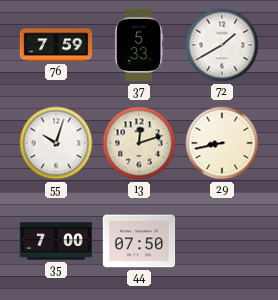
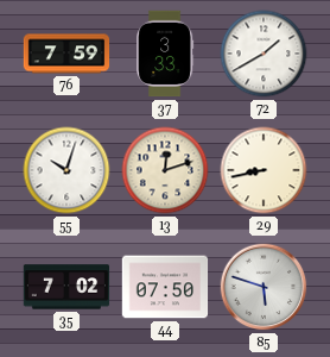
37: 5:33 -> 3:33
35: 7:00 -> 7:02
85: none -> 5:48
